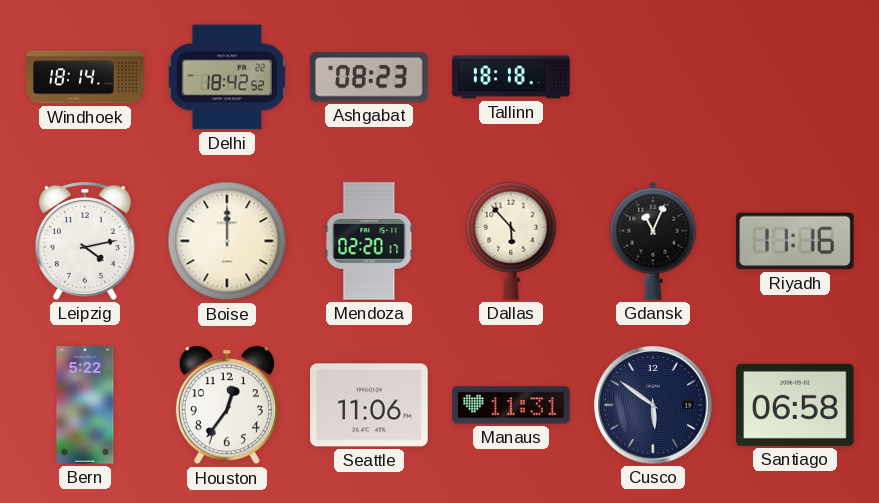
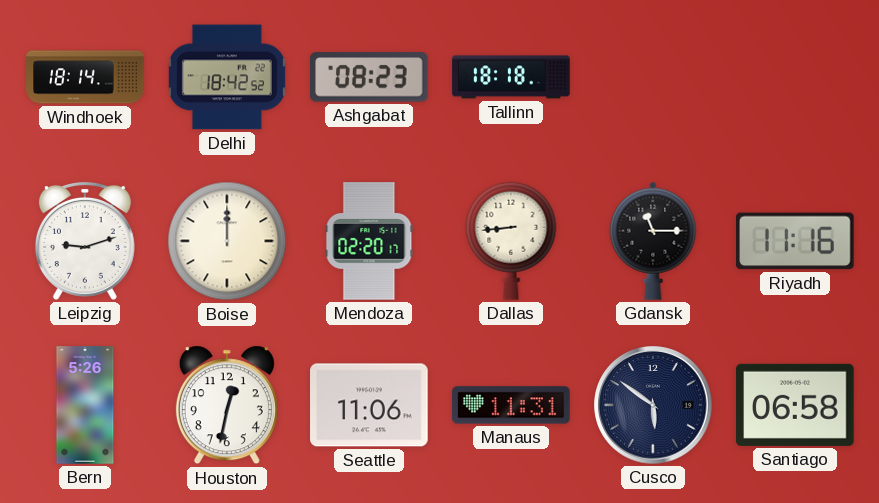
Leipzig: 4:13 -> 9:12
Dallas: 5:53 -> 8:44
Gdansk: 11:04 -> 11:15
Bern: 5:22 -> 5:26
Houston: 12:36 -> 12:32
